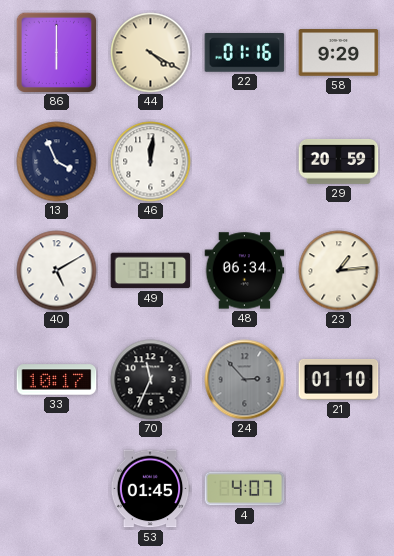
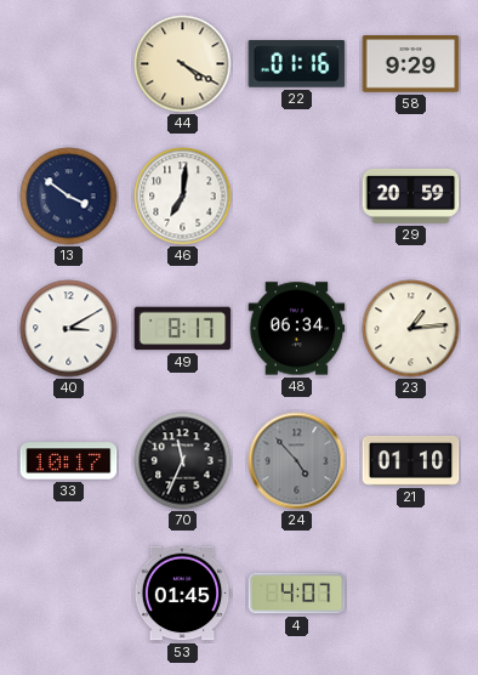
86: 6:00 -> none
13: 3:56 -> 3:51
46: 12:01 -> 7:01
40: 5:10 -> 3:10
24: 2:53 -> 4:53
